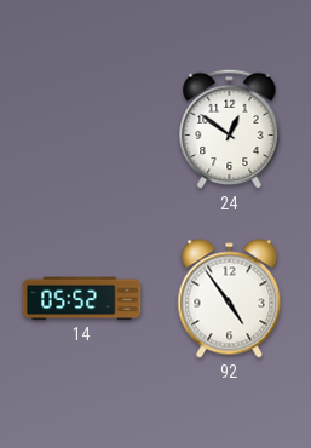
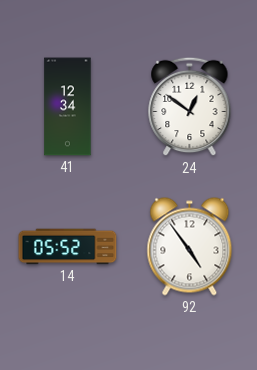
41: none -> 12:34
